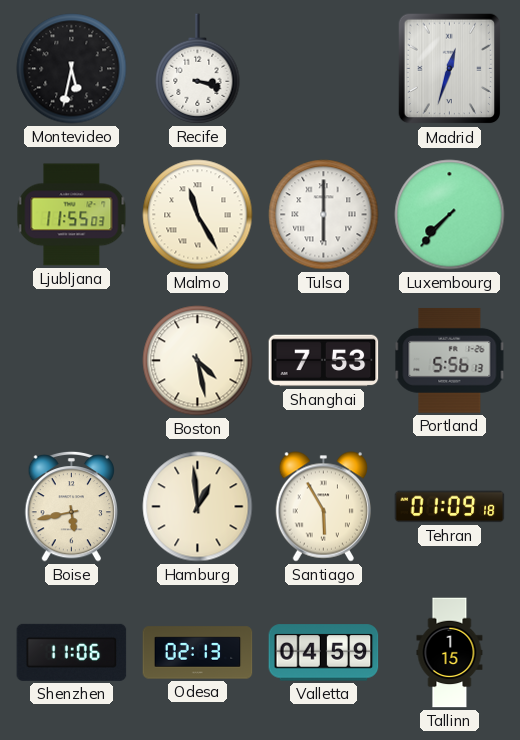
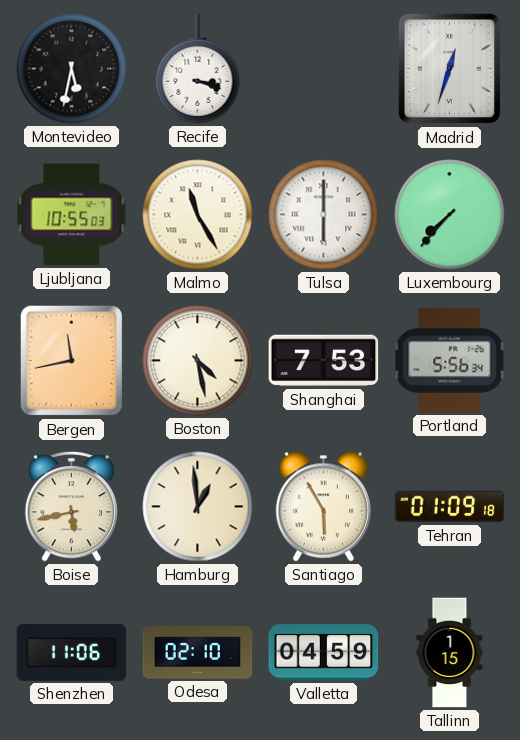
Ljubljana: 11:55 -> 10:55
Bergen: none -> 11:43
Portland: 5:56:13 -> 5:56:34
Odesa: 02:13 -> 02:10
